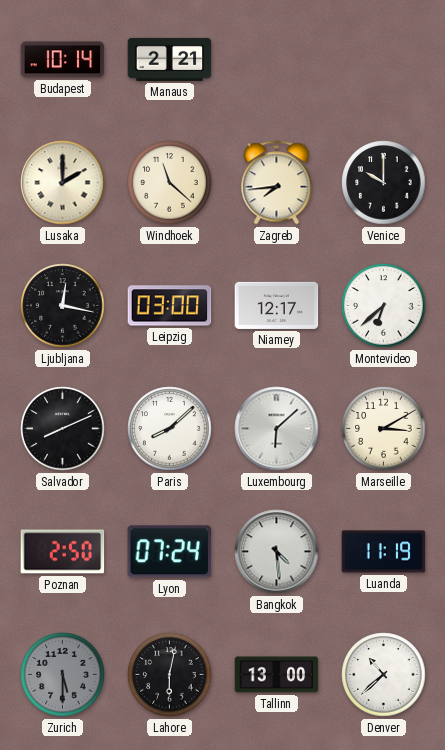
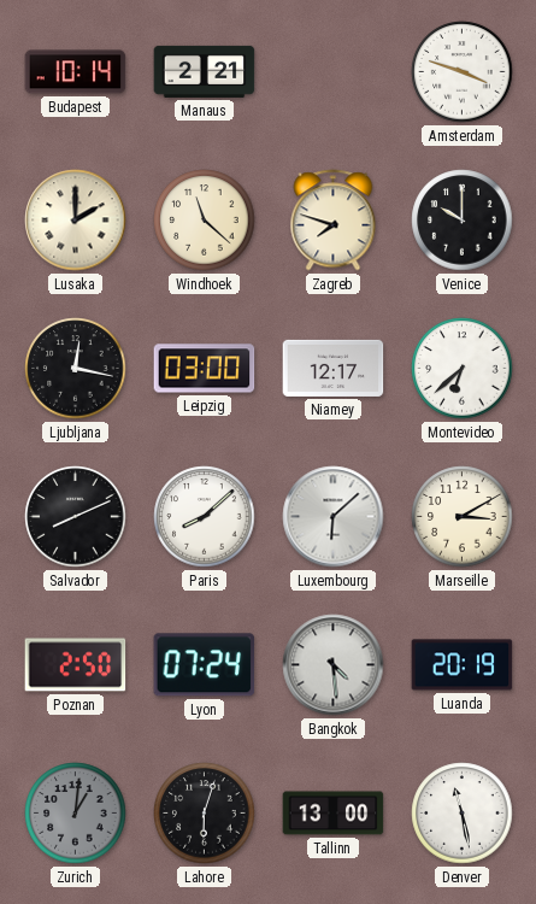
Amsterdam: none -> 3:48
Zagreb: 7:44 -> 7:48
Luanda: 11:19 -> 20:19
Zurich: 5:30 -> 1:01
Lahore: 6:02 -> 6:03
Denver: 10:38 -> 11:28
